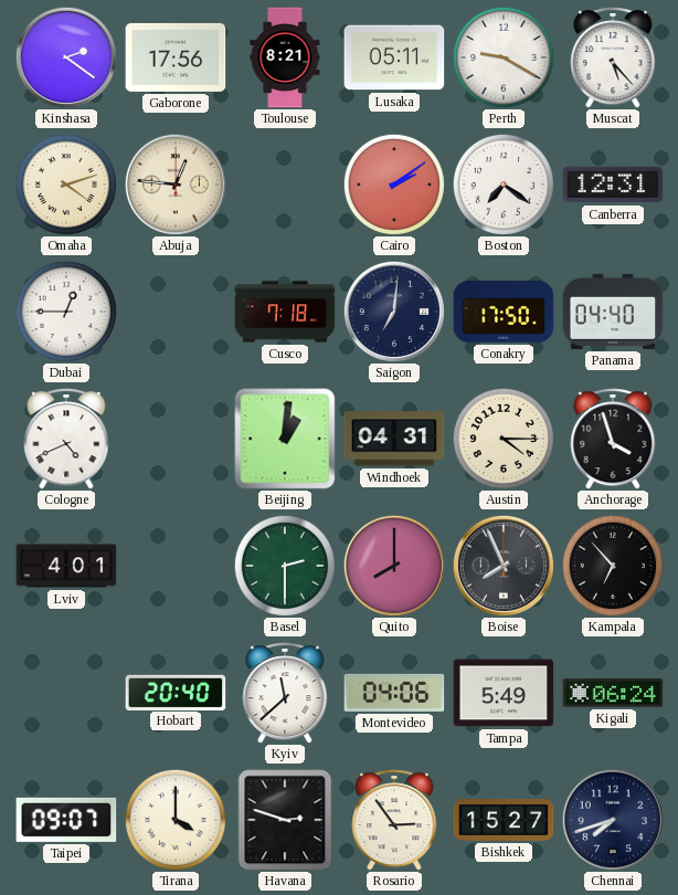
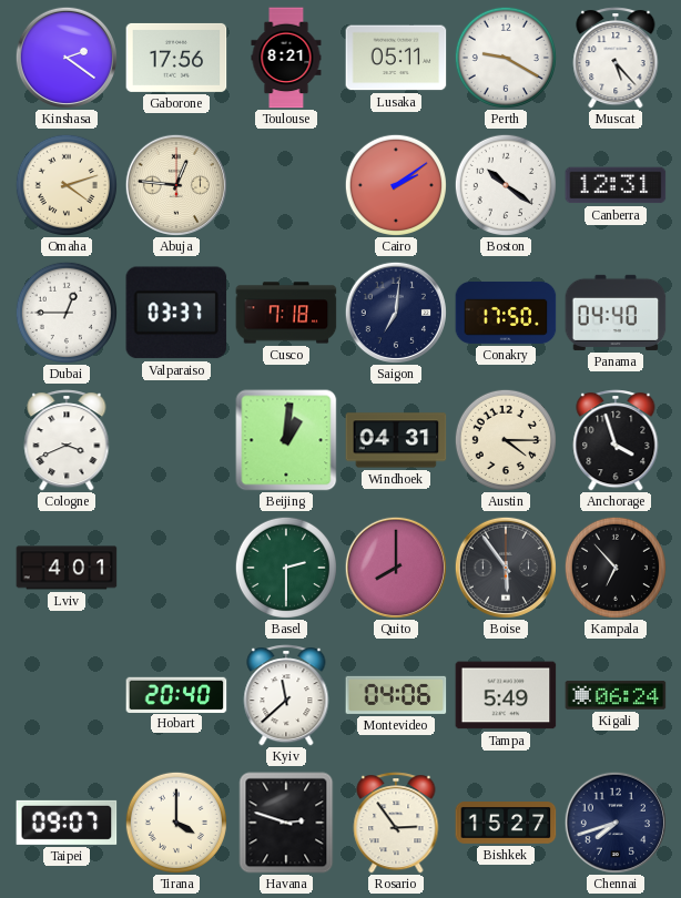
Boston: 7:21 -> 10:21
Valparaiso: none -> 03:37
Cologne: 4:41 -> 3:41
Boise: 7:56 -> 5:54
